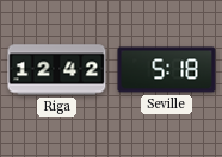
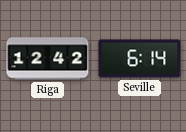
Seville: 5:18 -> 6:14
